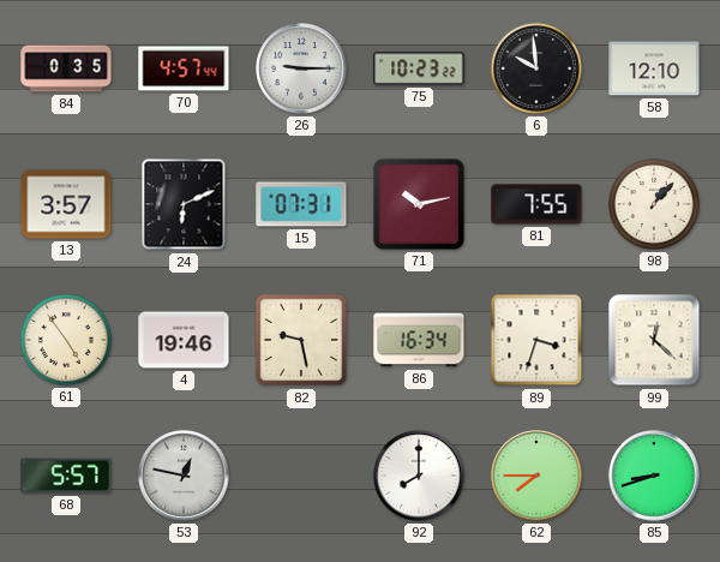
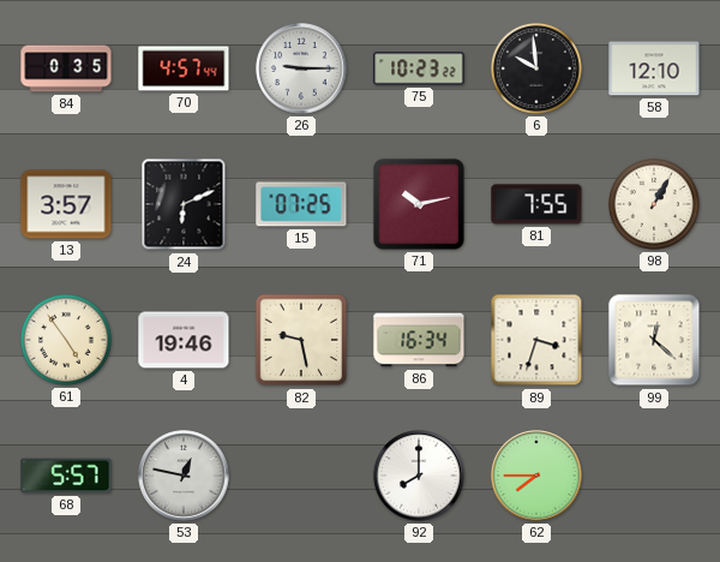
15: 07:31 -> 07:25
98: 1:07 -> 1:05
85: 8:42 -> none
